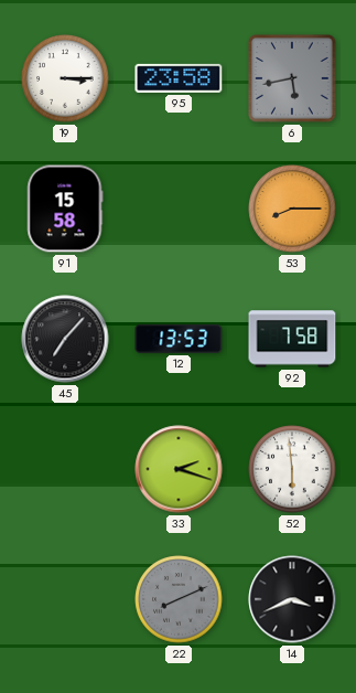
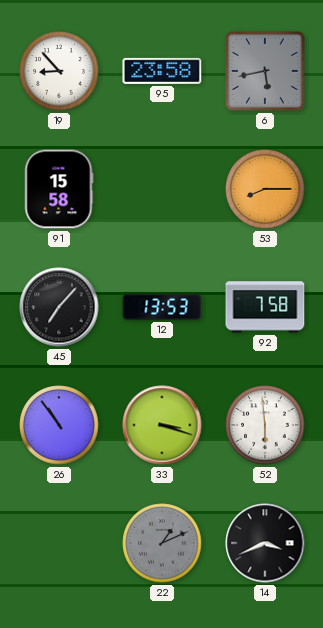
19: 3:15 -> 8:53
26: none -> 10:54
33: 2:18 -> 3:18
22: 8:11 -> 1:11
